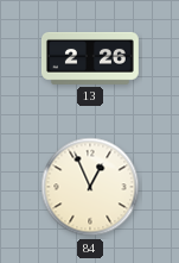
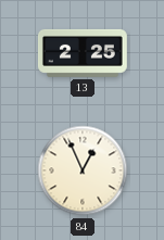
13: 2:26 -> 2:25
